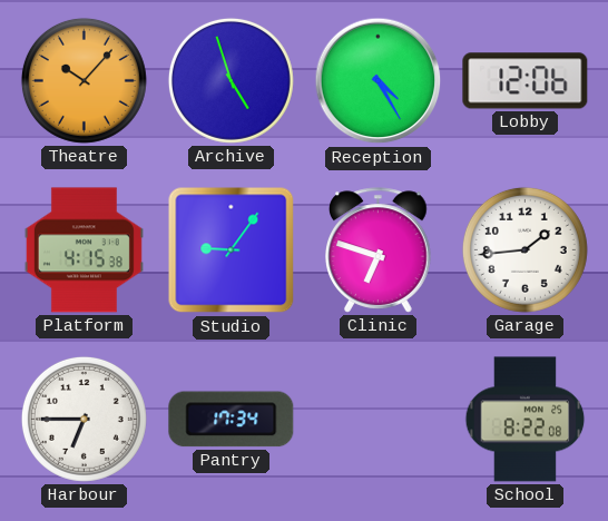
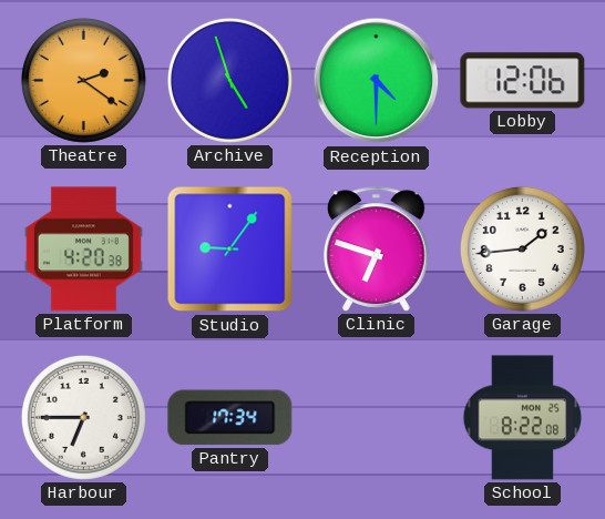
Theatre: 10:07 -> 2:21
Reception: 4:25 -> 4:30
Platform: 4:15 -> 4:20
